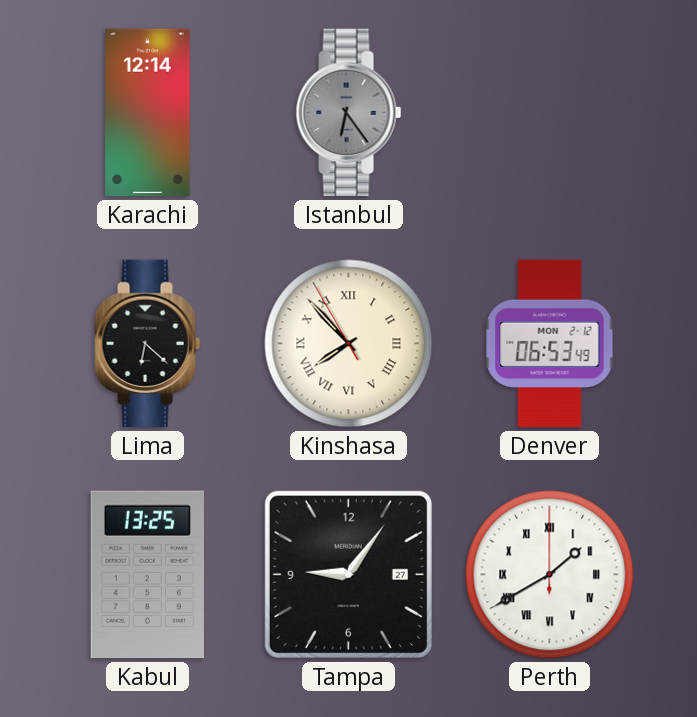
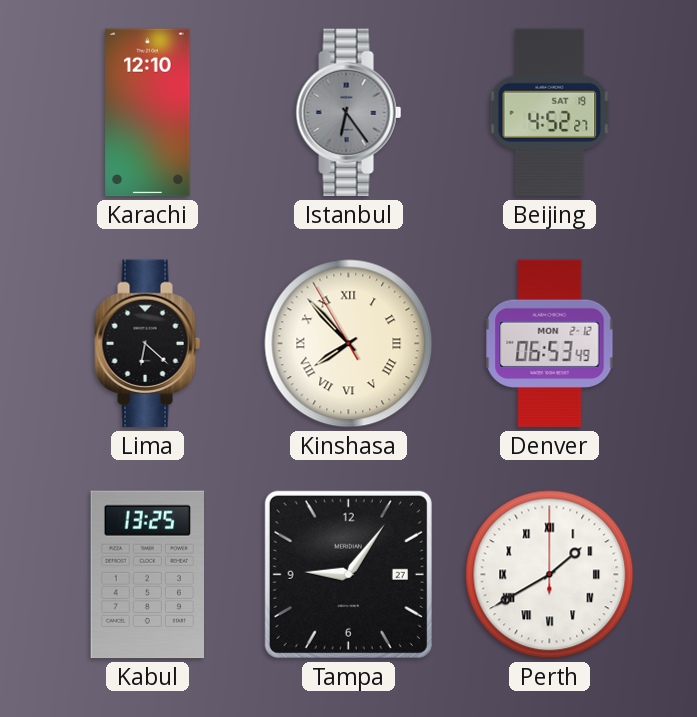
Karachi: 12:14 -> 12:10
Beijing: none -> 4:52
